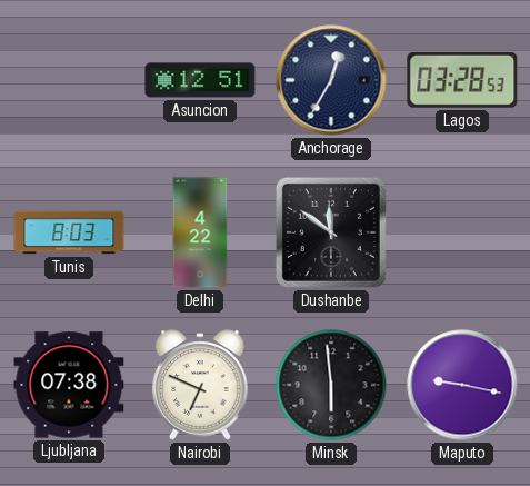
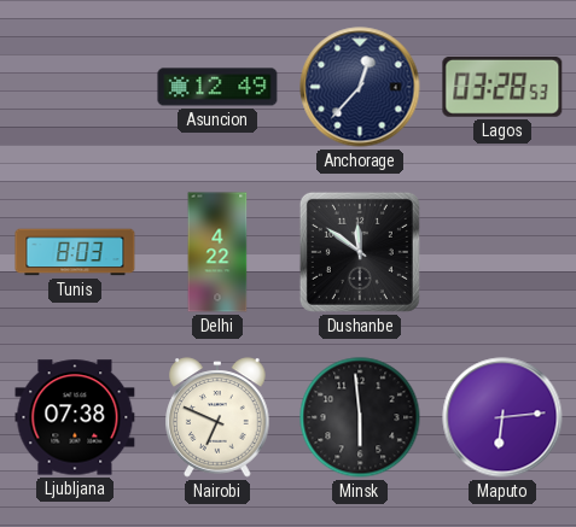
Asuncion: 12:51 -> 12:49
Anchorage: 12:35 -> 12:37
Maputo: 9:17 -> 6:14
